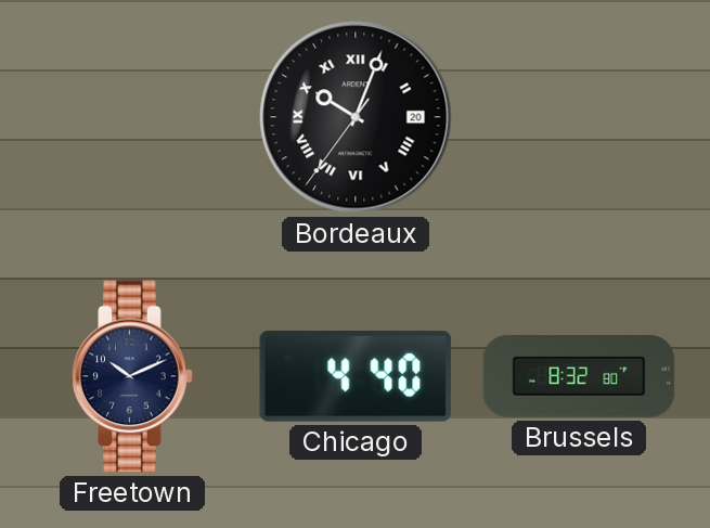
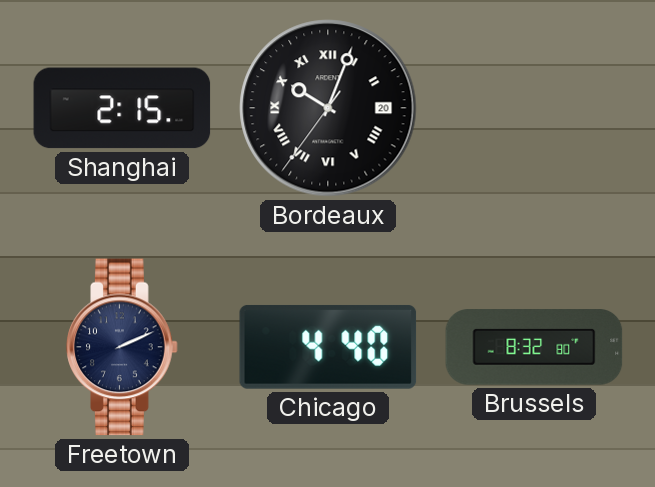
Shanghai: none -> 2:15
Freetown: 10:11 -> 2:11
